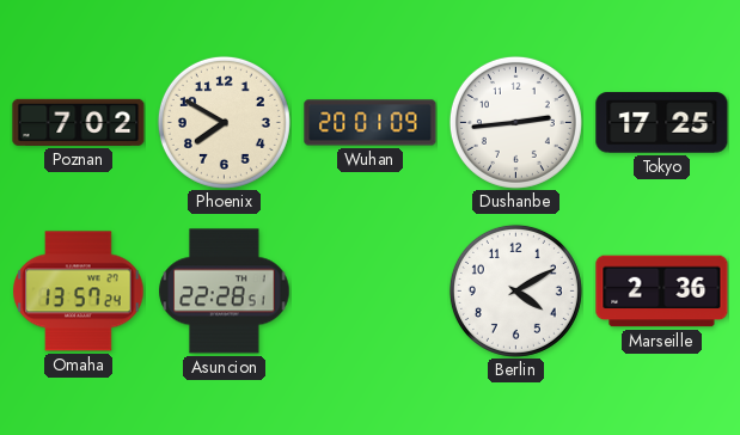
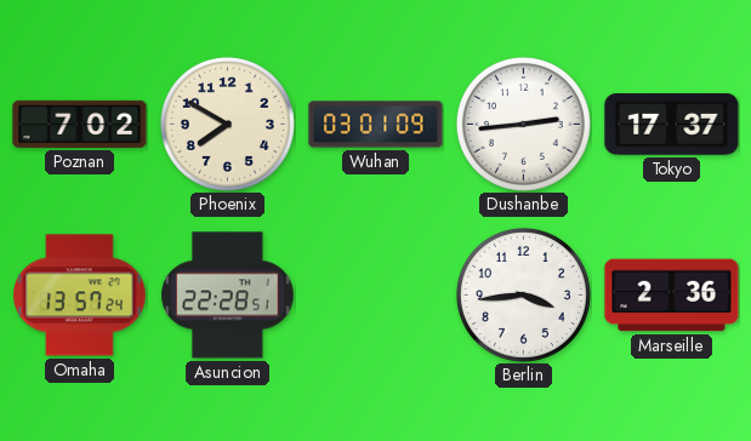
Wuhan: 20:01 -> 03:01
Tokyo: 17:25 -> 17:37
Berlin: 4:10 -> 3:44
